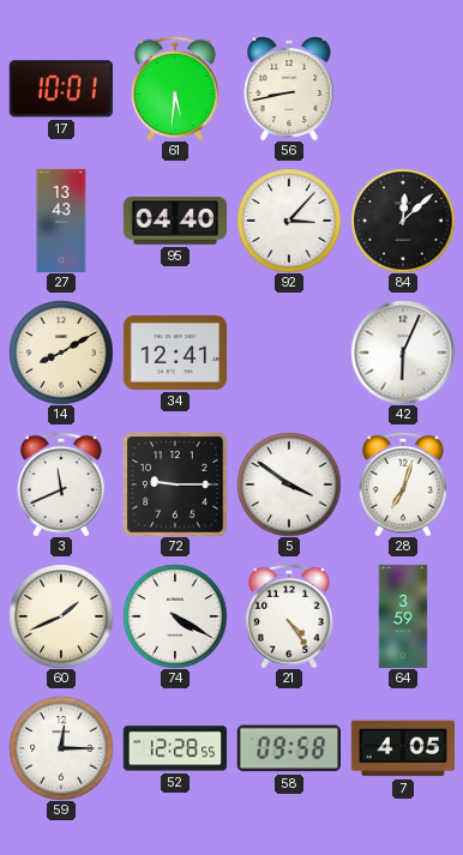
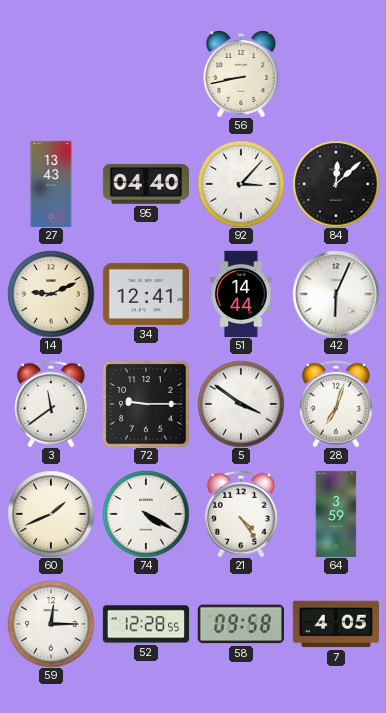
17: 10:01 -> none
61: 5:31 -> none
14: 8:10 -> 9:11
51: none -> 14:44
3: 11:41 -> 11:39
